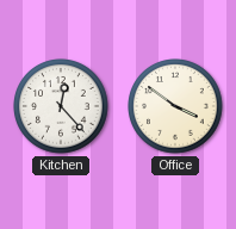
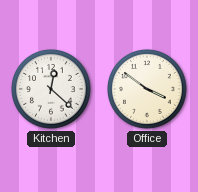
Kitchen: 12:23 -> 12:22
